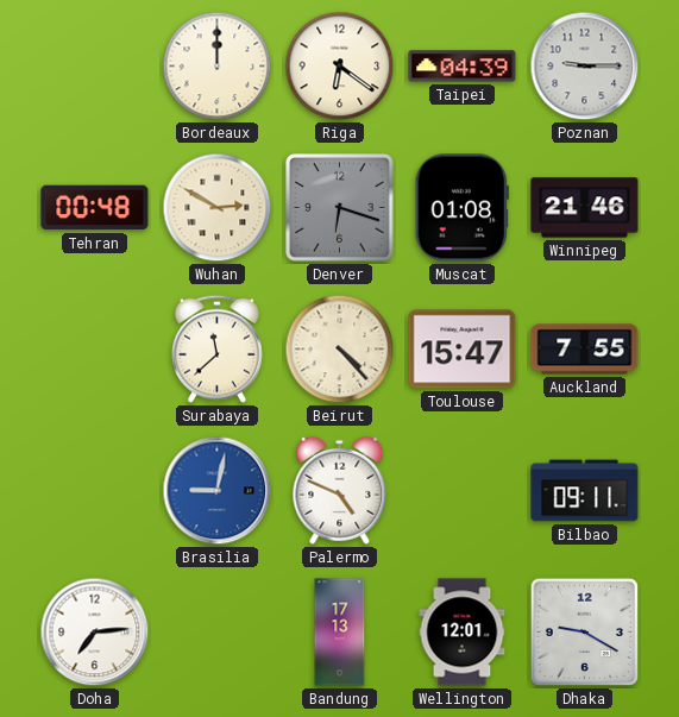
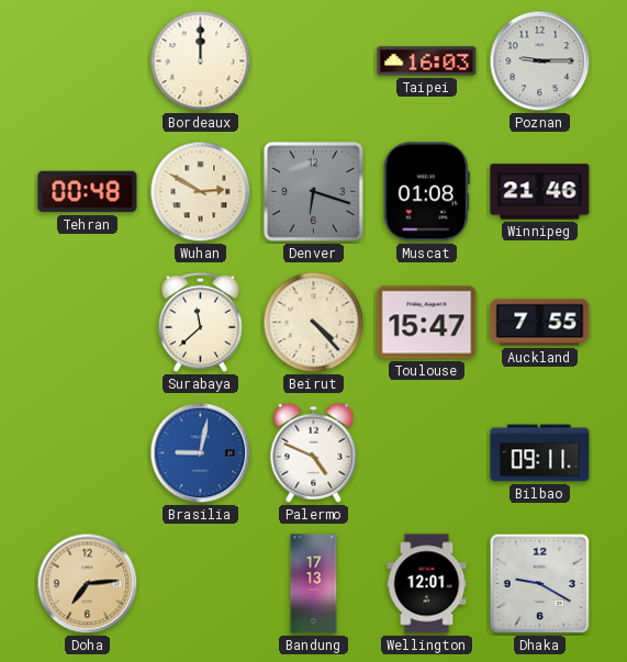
Riga: 6:21 -> none
Taipei: 04:39 -> 16:03
Doha dial: white -> champagne
